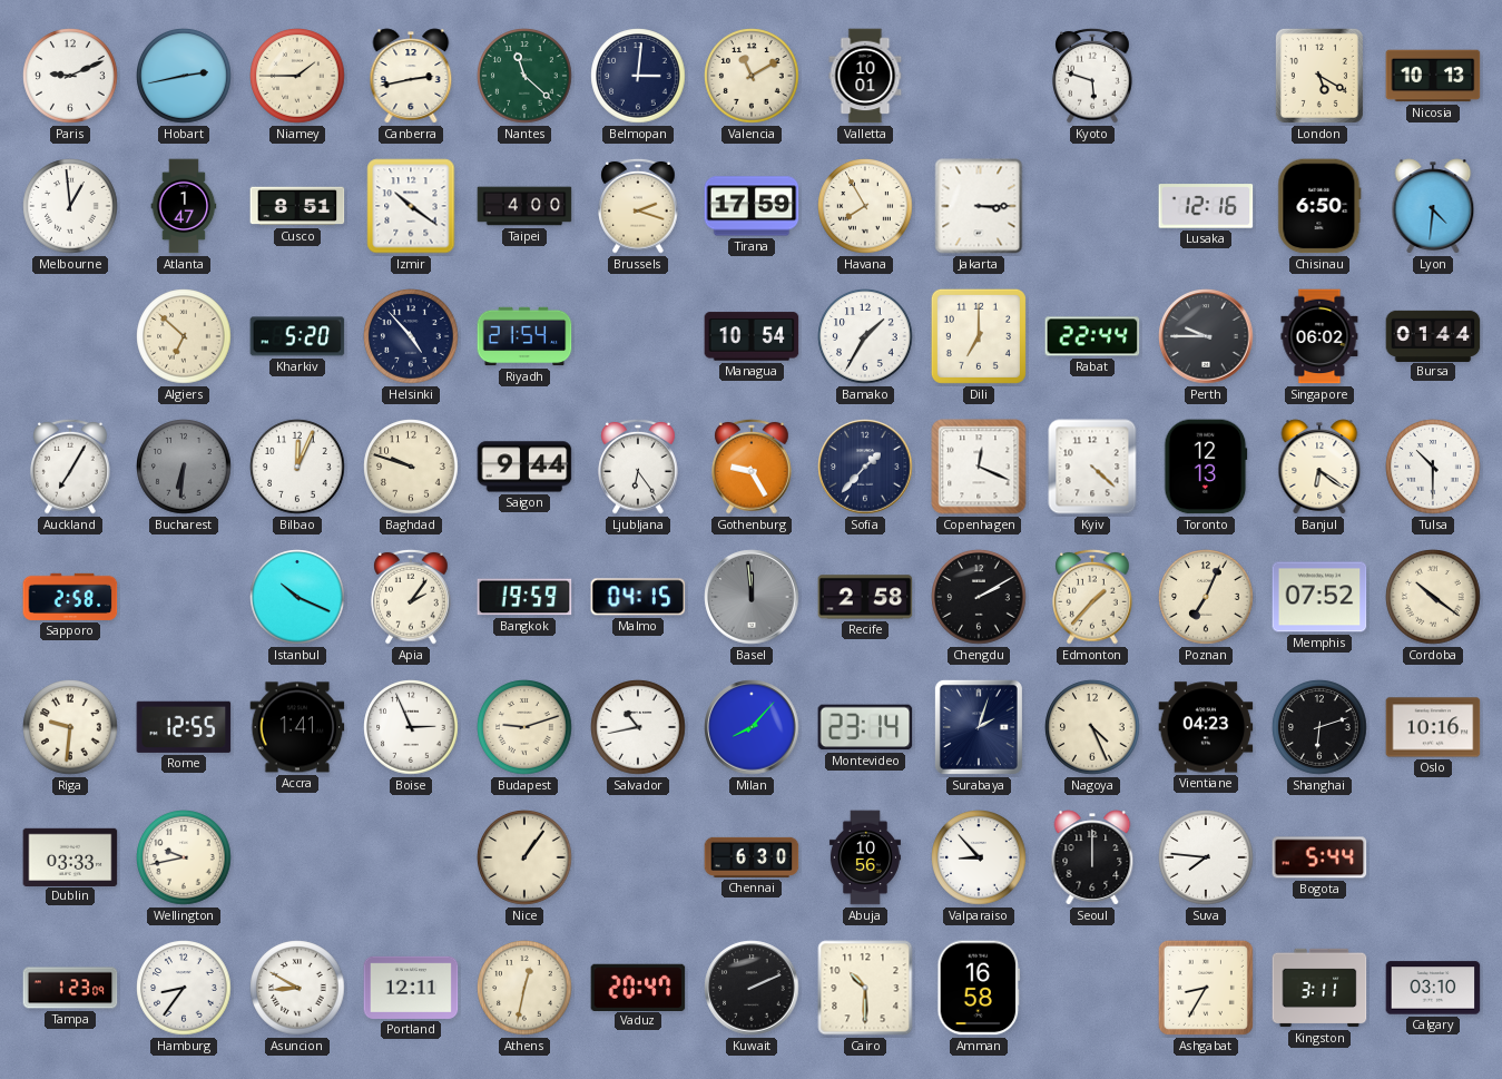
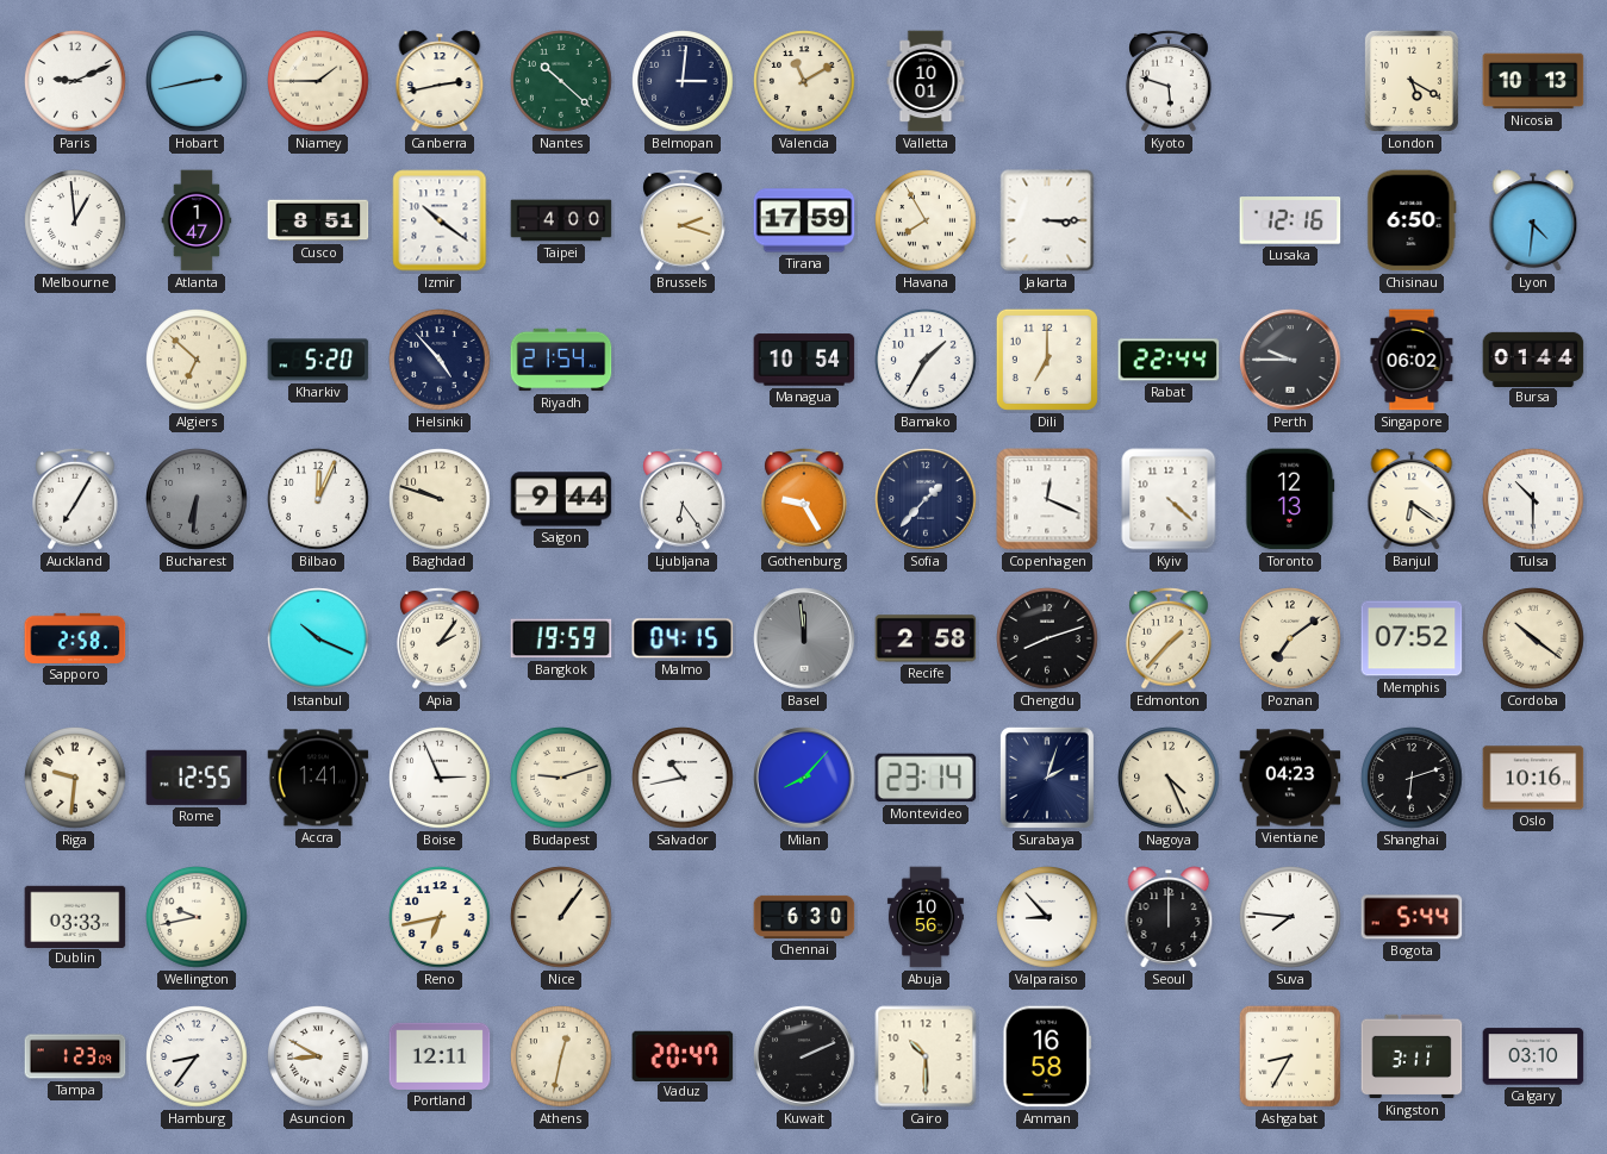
Nantes: 11:22 -> 10:22
Chengdu: 2:10 -> 8:12
Poznan: 7:04 -> 7:09
Reno: none -> 6:43
